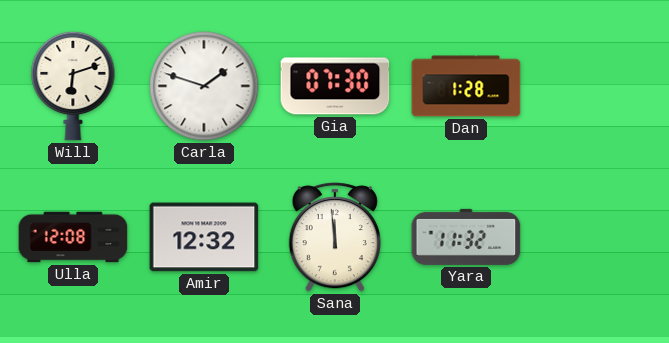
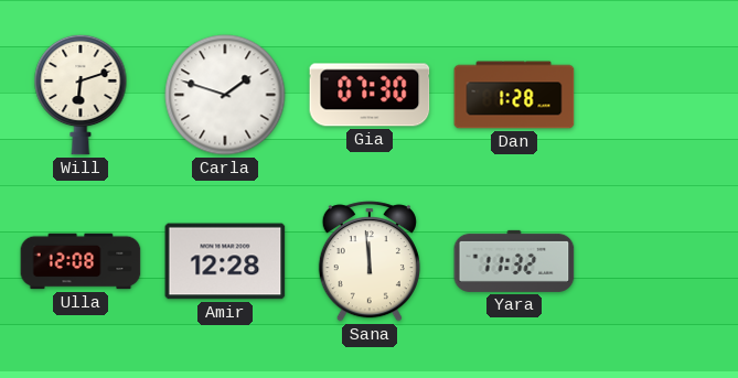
Amir: 12:32 -> 12:28
